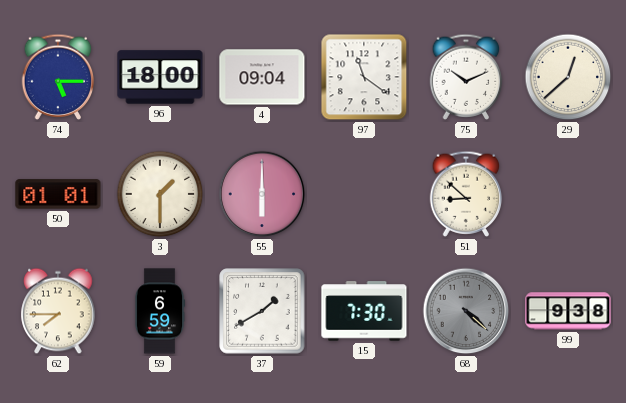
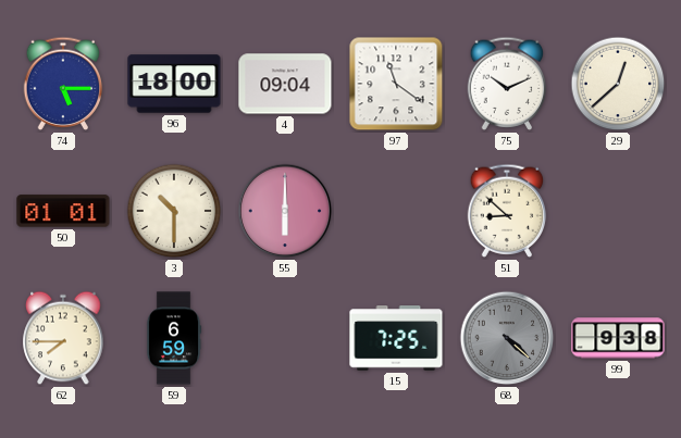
3: 1:30 -> 10:30
37: 1:40 -> none
15: 7:30 -> 7:25
